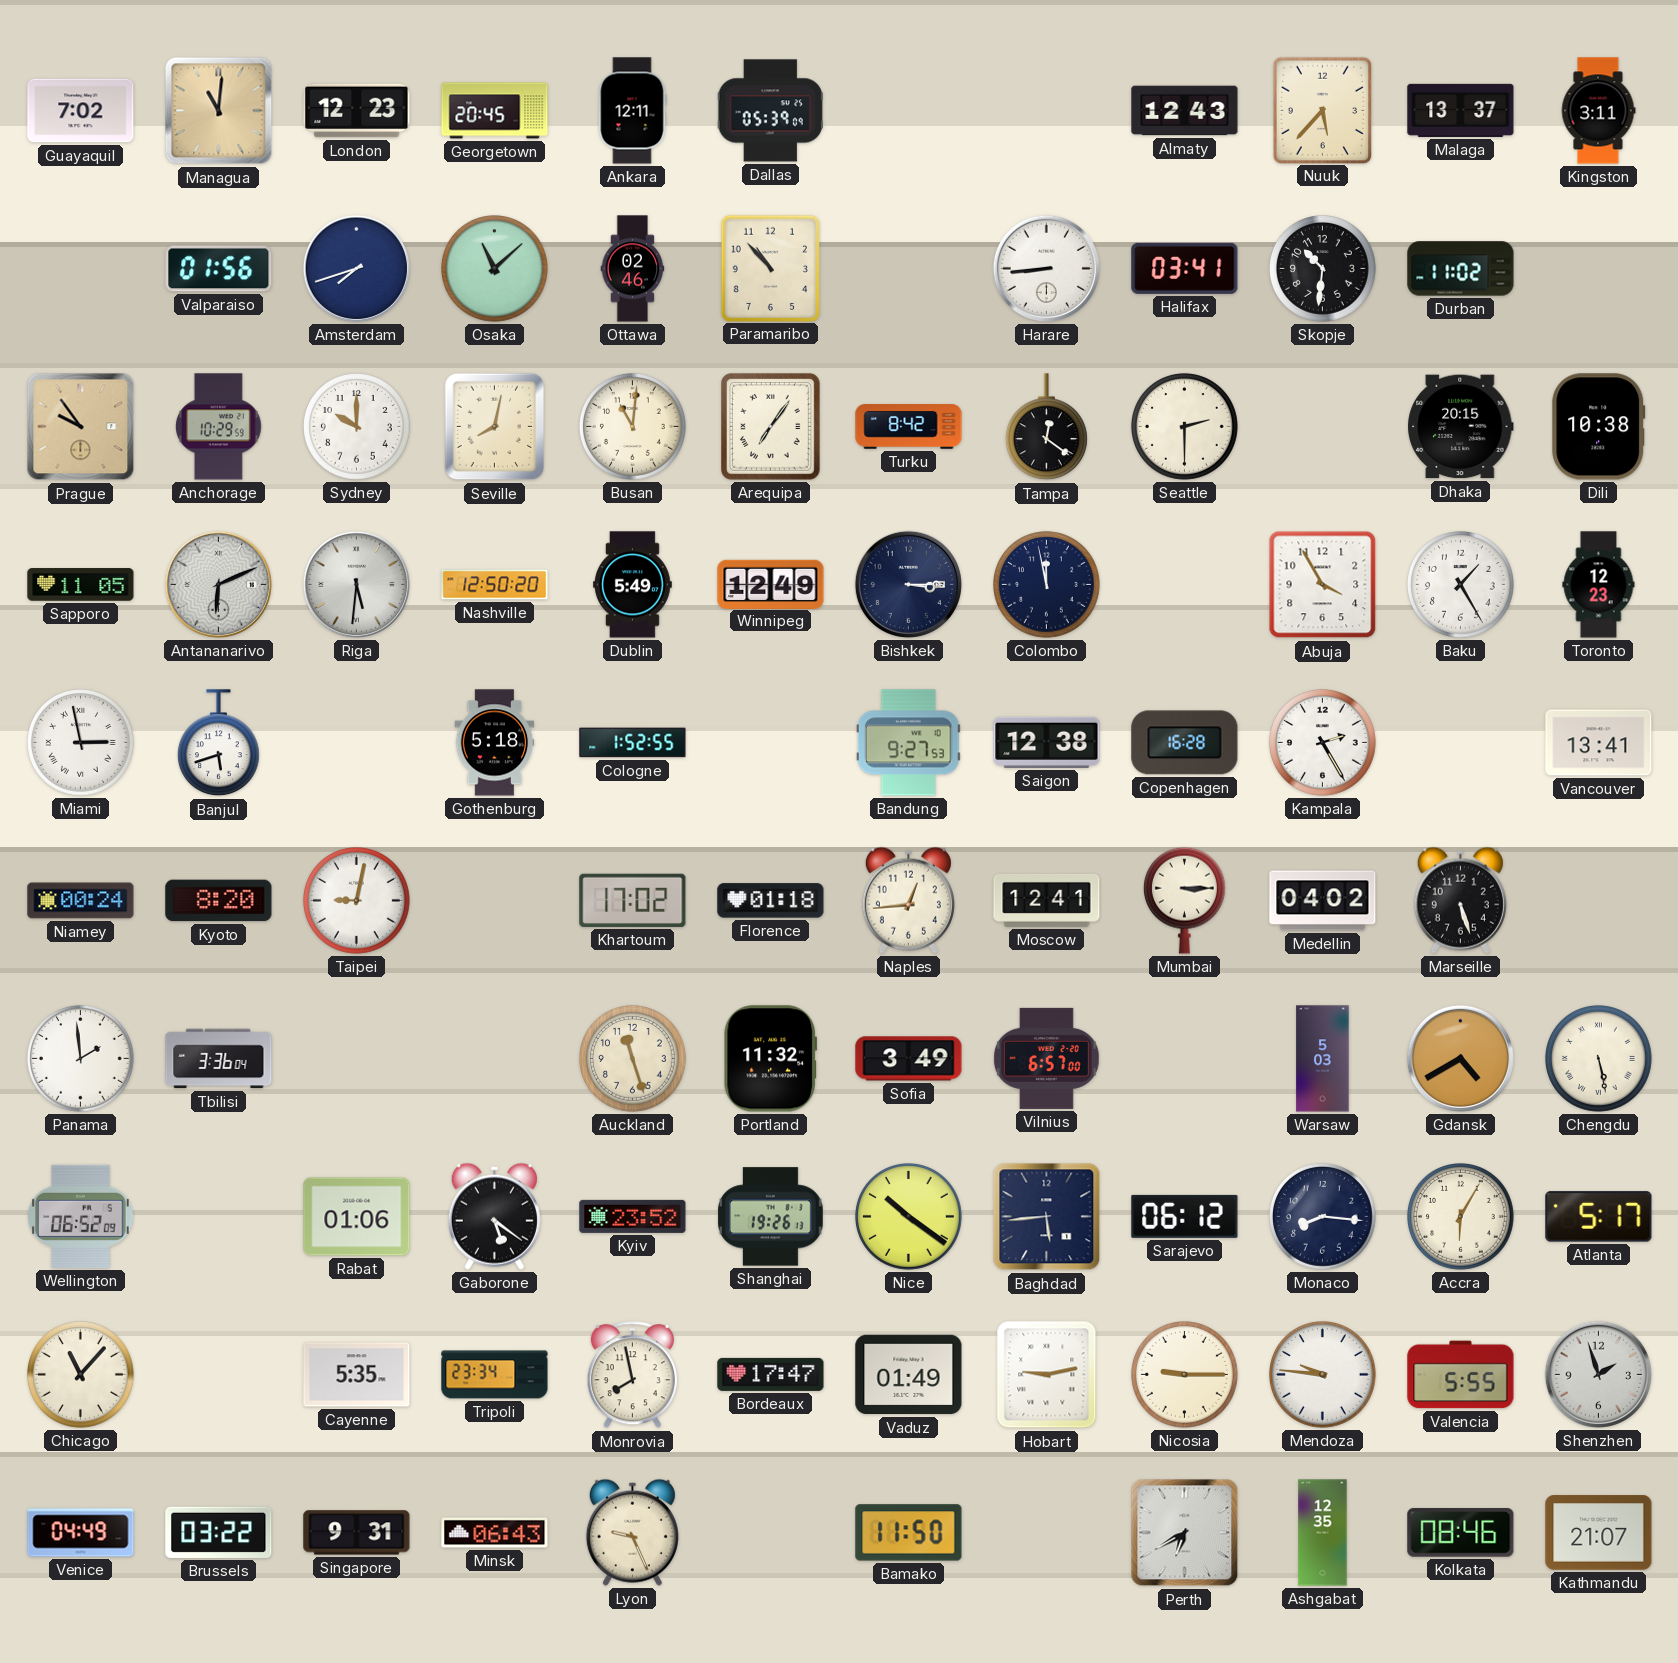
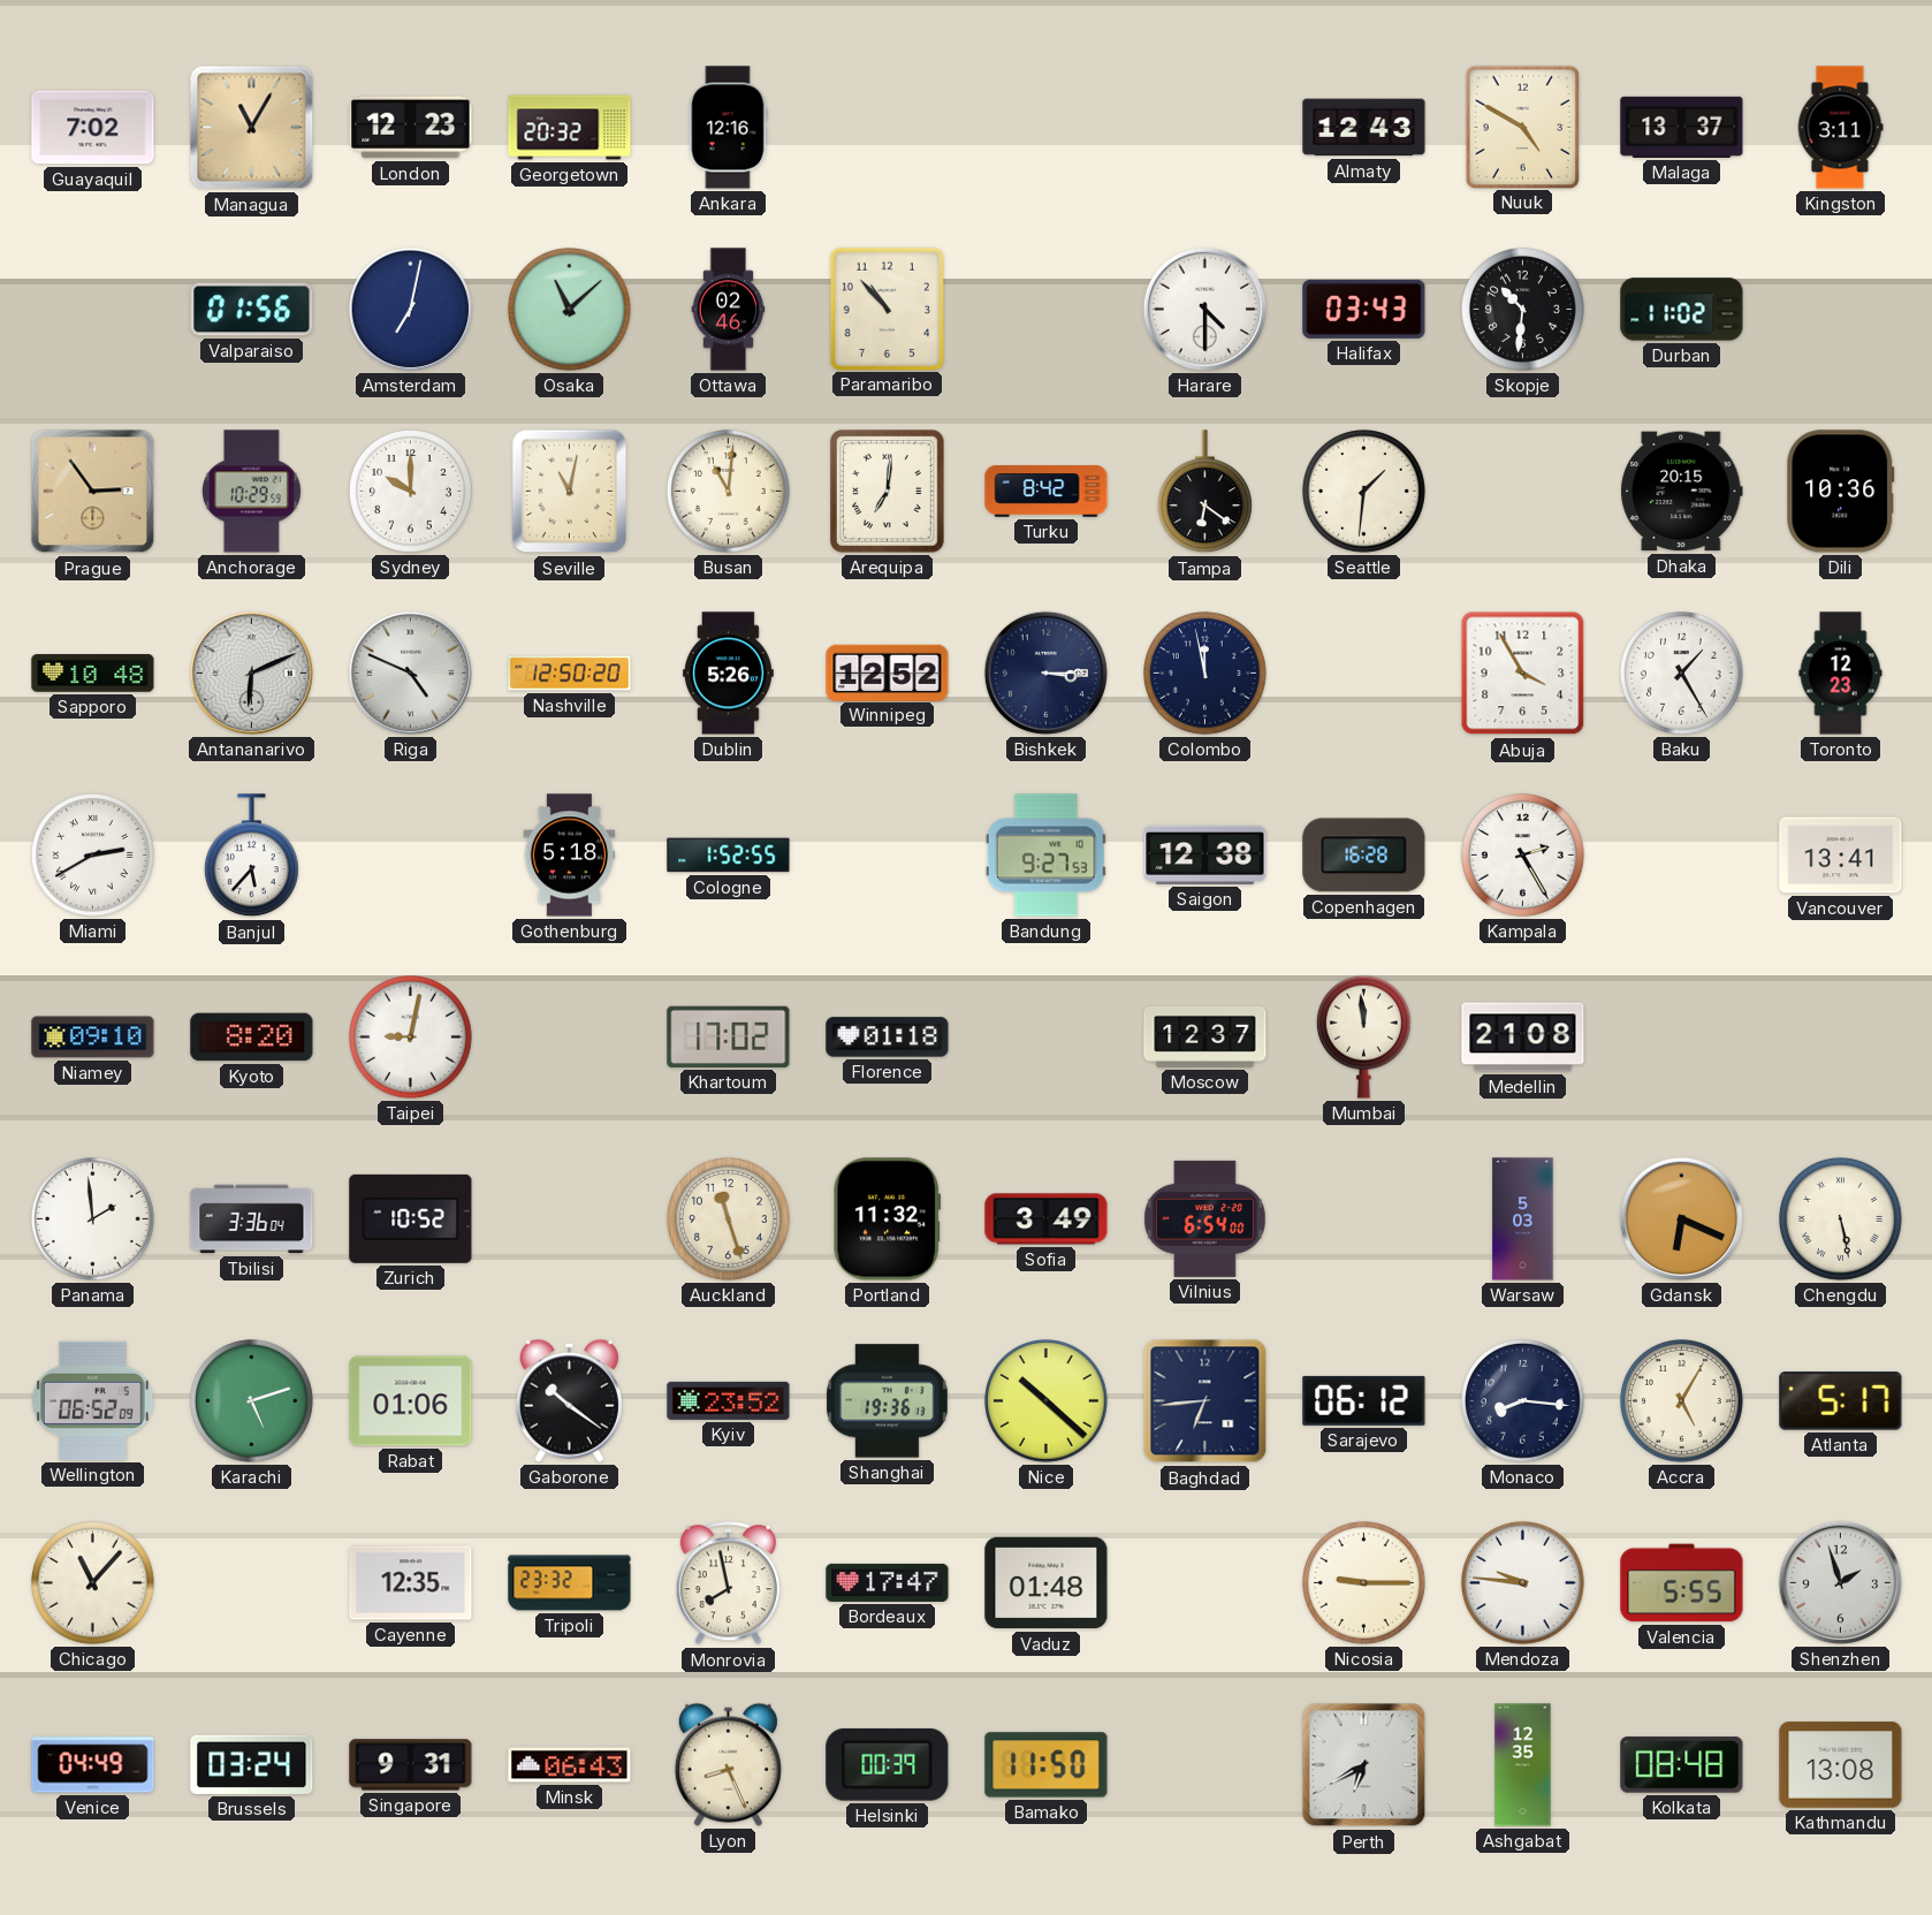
Managua: 11:01 -> 11:05
Georgetown: 20:45 -> 20:32
Ankara: 12:11 -> 12:16
Dallas: 05:39 -> none
Nuuk: 5:37 -> 4:50
Amsterdam: 7:42 -> 7:02
Harare: 8:44 -> 4:30
Halifax: 03:41 -> 03:43
Prague: 9:54 -> 2:54
Seville: 8:02 -> 11:02
Arequipa: 7:06 -> 7:01
Tampa: 12:21 -> 6:21
Seattle: 2:30 -> 1:31
Dili: 10:38 -> 10:36
Sapporo: 11:05 -> 10:48
Riga: 5:31 -> 4:49
Dublin: 5:49 -> 5:26
Winnipeg: 12:49 -> 12:52
Miami: 2:58 -> 2:40
Banjul: 5:42 -> 5:37
Niamey: 00:24 -> 09:10
Naples: 12:44 -> none
Moscow: 12:41 -> 12:37
Mumbai: 3:15 -> 11:59
Medellin: 04:02 -> 21:08
Marseille: 5:27 -> none
Zurich: none -> 10:52
Vilnius: 6:57 -> 6:54
Gdansk: 4:40 -> 6:19
Karachi: none -> 5:12
Gaborone: 5:21 -> 10:21
Shanghai: 19:26 -> 19:36
Nice: 10:21 -> 10:22
Baghdad: 5:44 -> 6:44
Accra: 6:05 -> 5:05
Cayenne: 5:35 -> 12:35
Tripoli: 23:34 -> 23:32
Vaduz: 01:49 -> 01:48
Hobart: 9:13 -> none
Brussels: 03:22 -> 03:24
Lyon: 9:26 -> 8:26
Helsinki: none -> 00:39
Kolkata: 08:46 -> 08:48
Kathmandu: 21:07 -> 13:08
